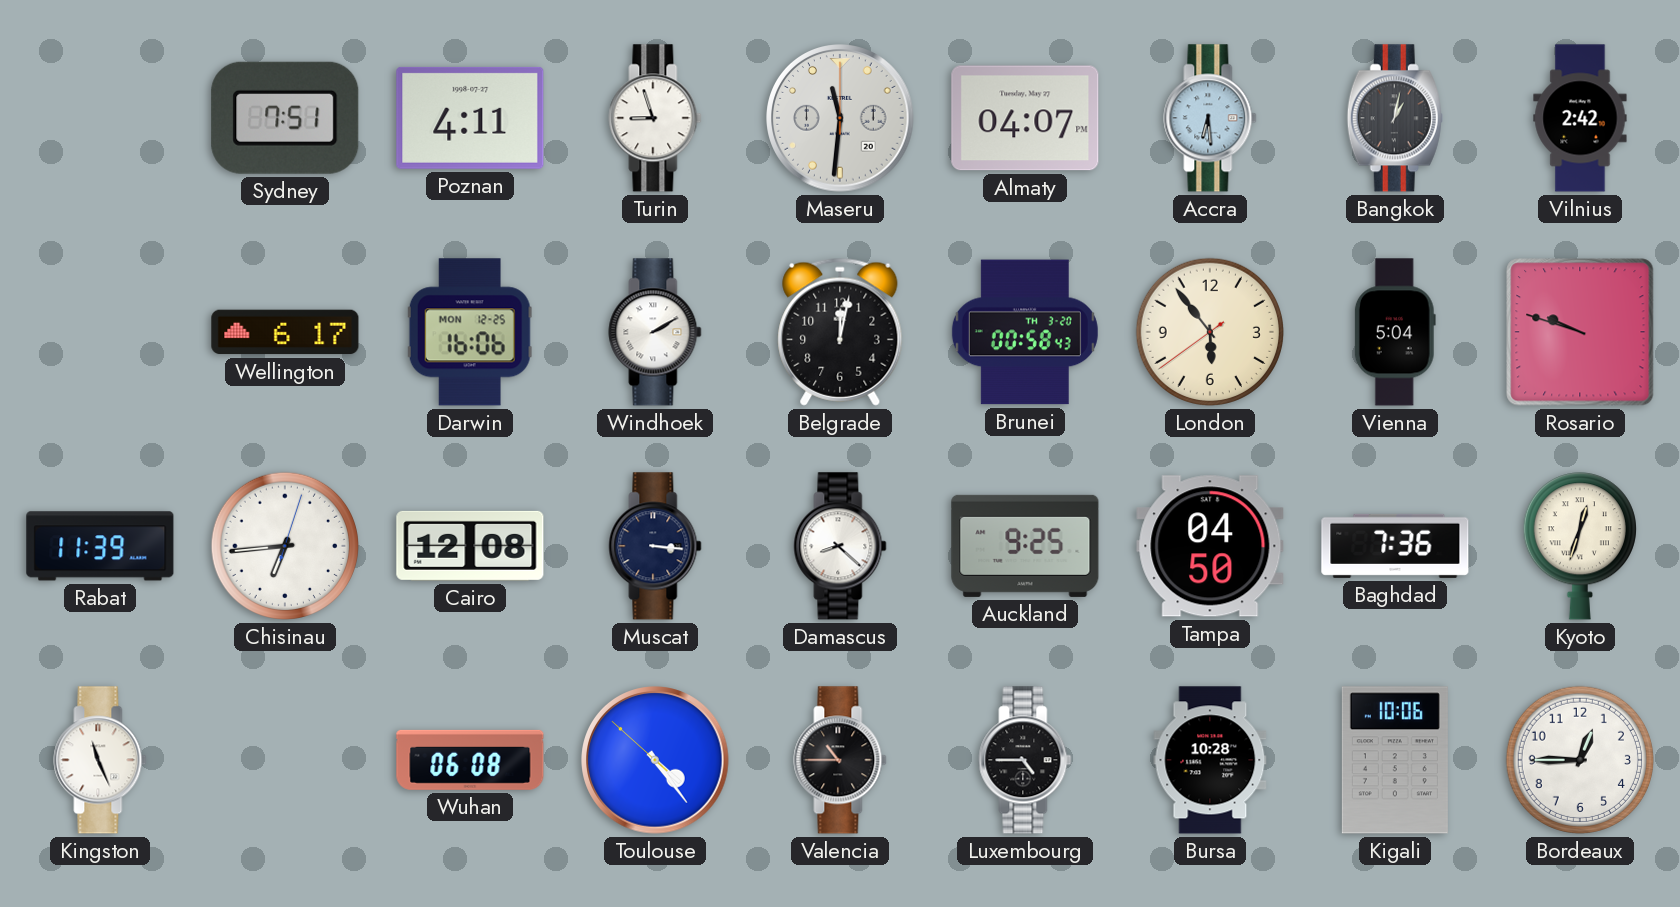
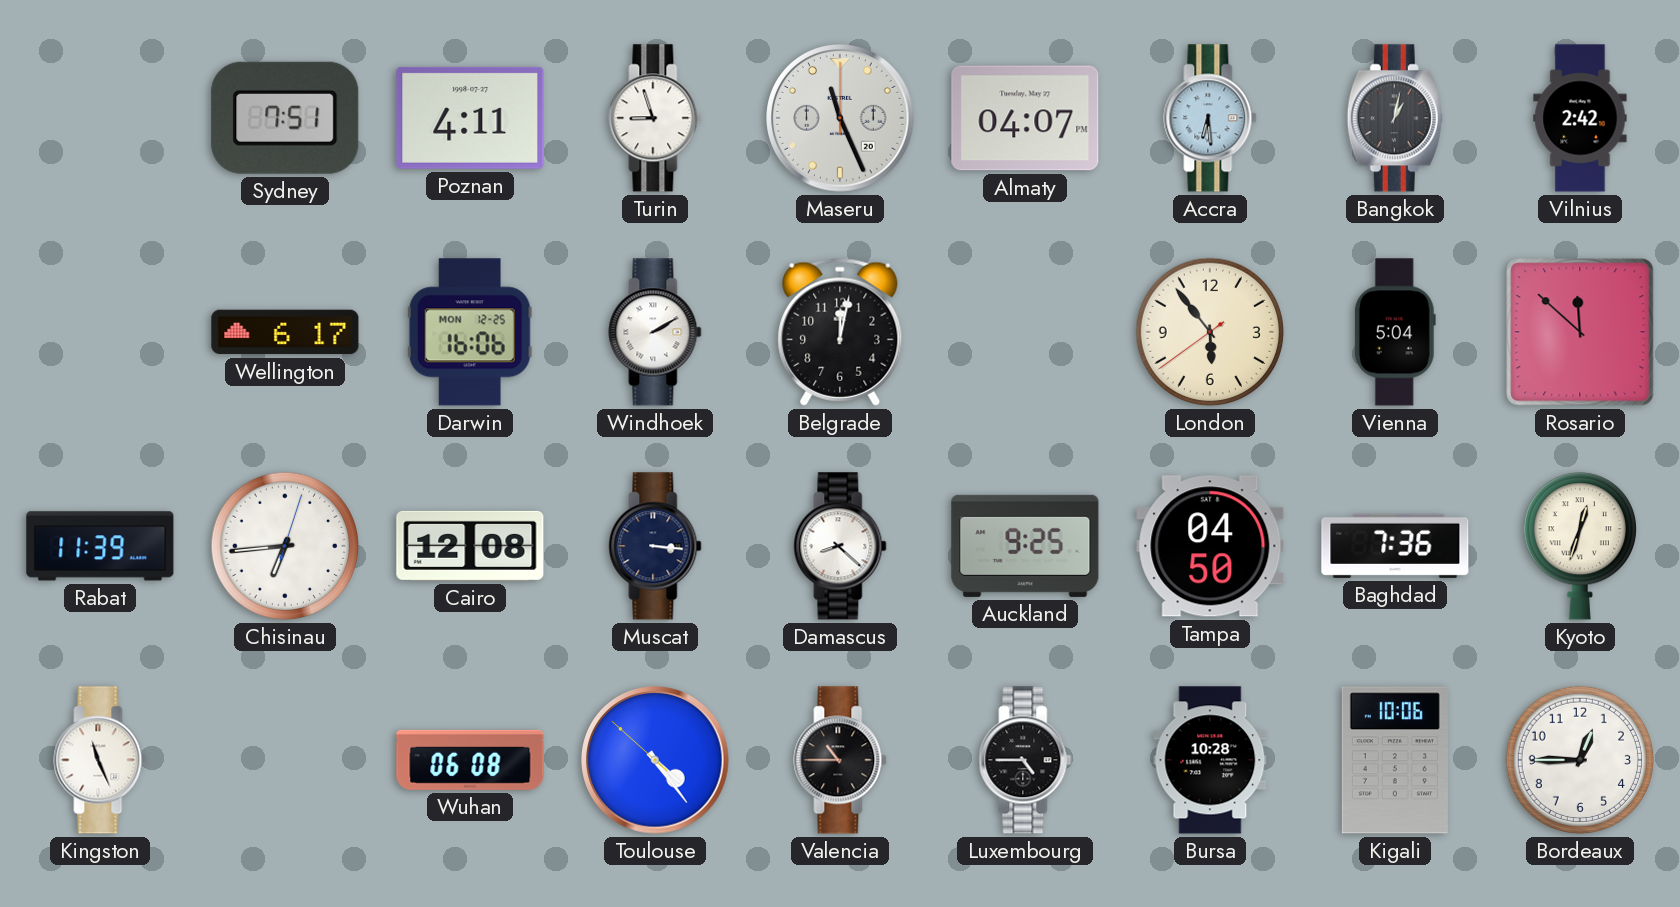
Maseru: 11:31 -> 11:26
Brunei: 00:58 -> none
Rosario: 9:48 -> 11:52
